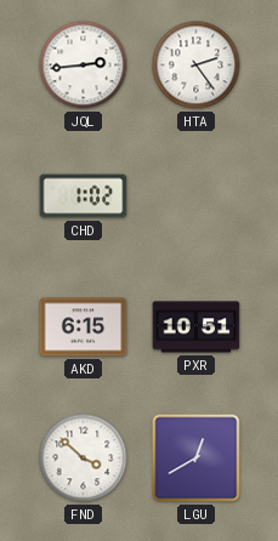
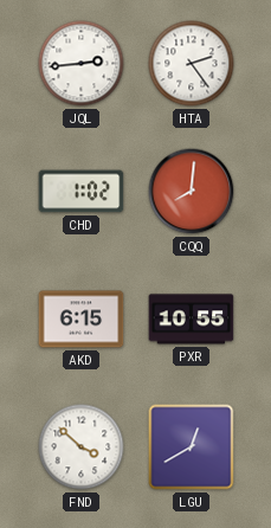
CQQ: none -> 8:01
PXR: 10:51 -> 10:55
